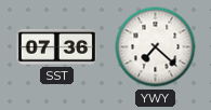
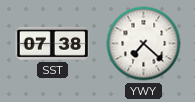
SST: 07:36 -> 07:38
